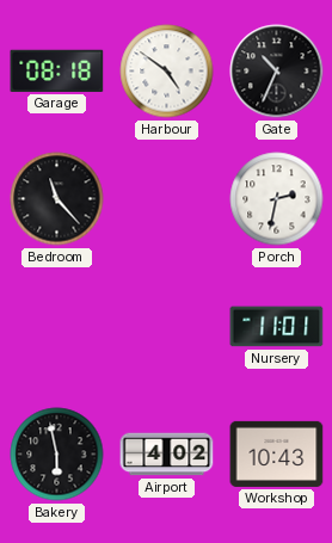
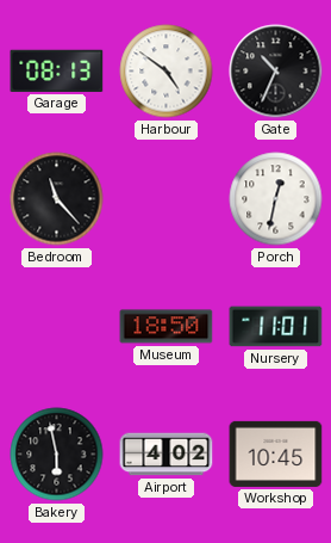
Garage: 08:18 -> 08:13
Porch: 2:32 -> 12:32
Museum: none -> 18:50
Workshop: 10:43 -> 10:45
